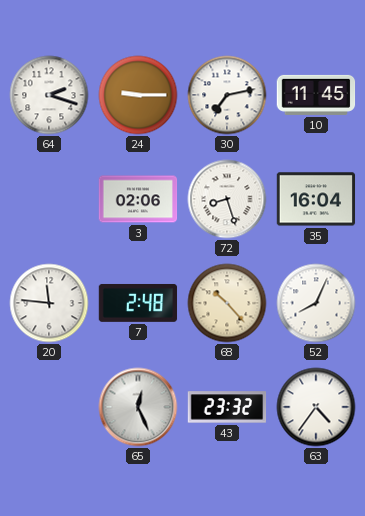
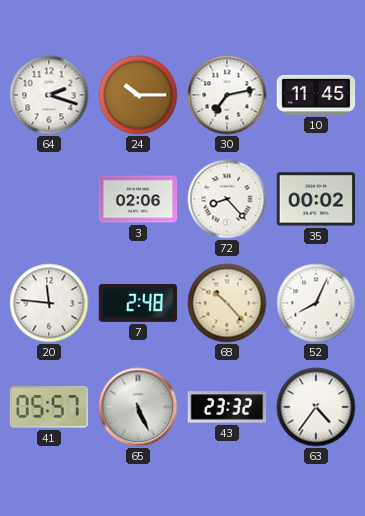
24: 9:15 -> 10:15
72: 8:27 -> 8:23
35: 16:04 -> 00:02
41: none -> 05:57
65: 12:26 -> 5:26
